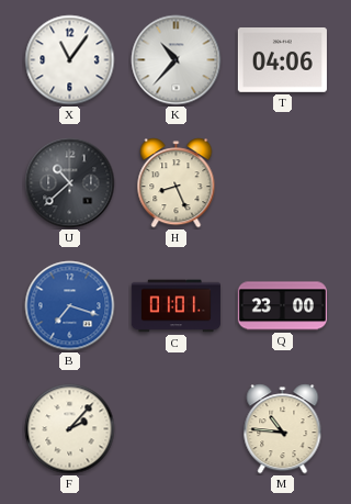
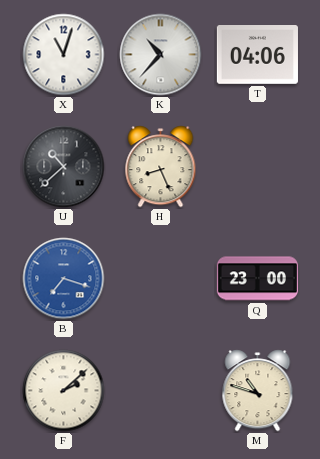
X: 11:06 -> 11:03
C: 01:01 -> none
F: 2:07 -> 2:08
M: 10:46 -> 10:48
